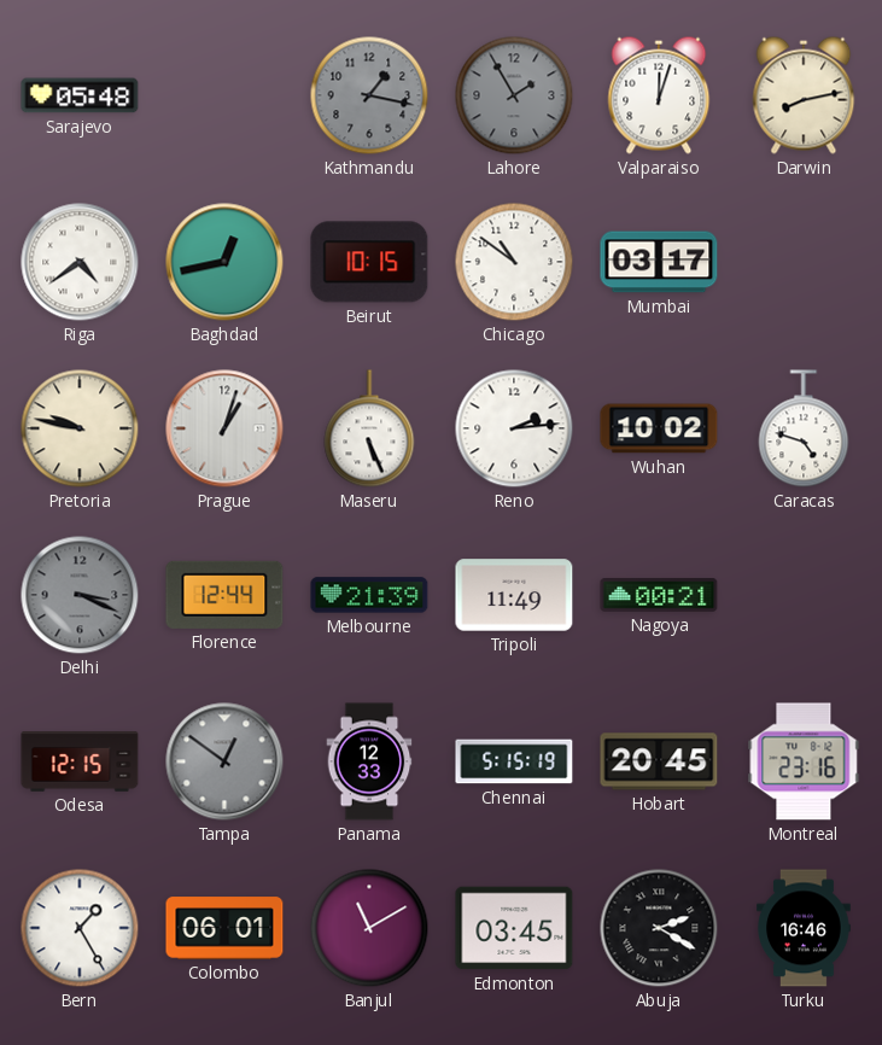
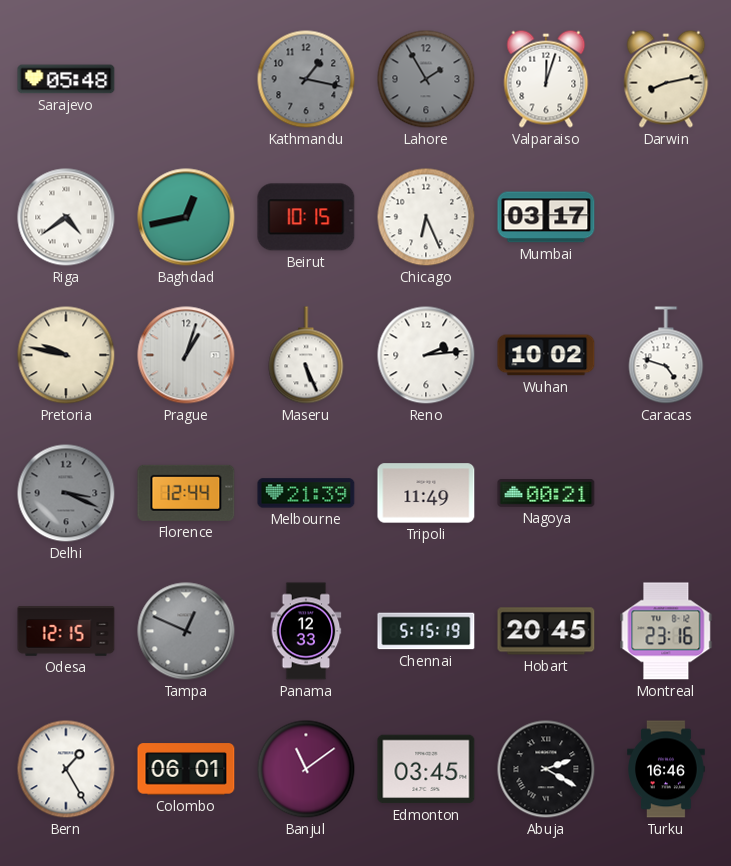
Chicago: 10:51 -> 6:26
Tampa: 12:51 -> 12:49
Banjul: 11:10 -> 11:09
